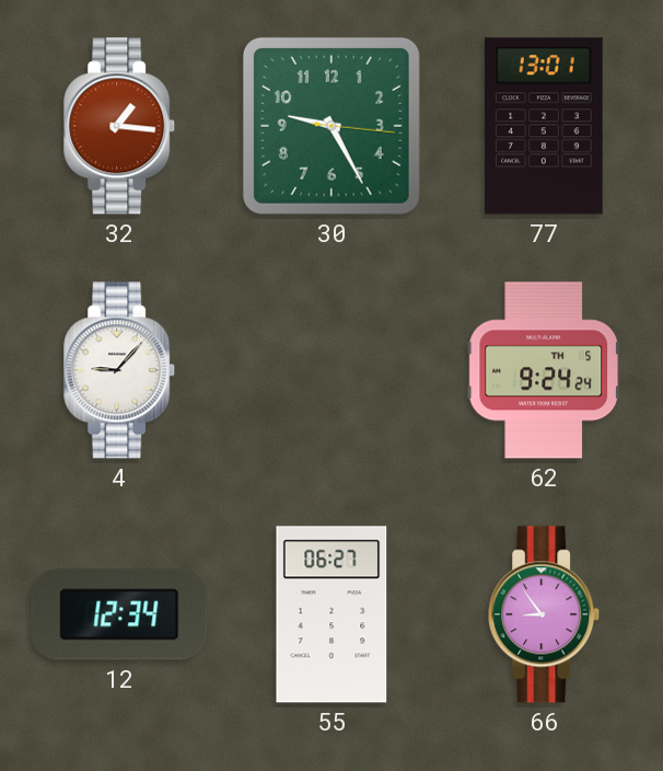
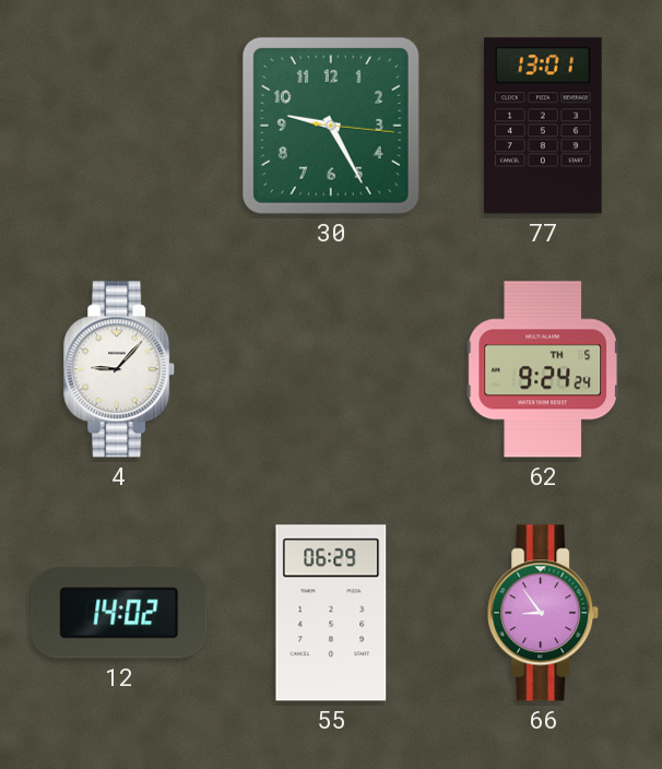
32: 1:16 -> none
12: 12:34 -> 14:02
55: 06:27 -> 06:29
